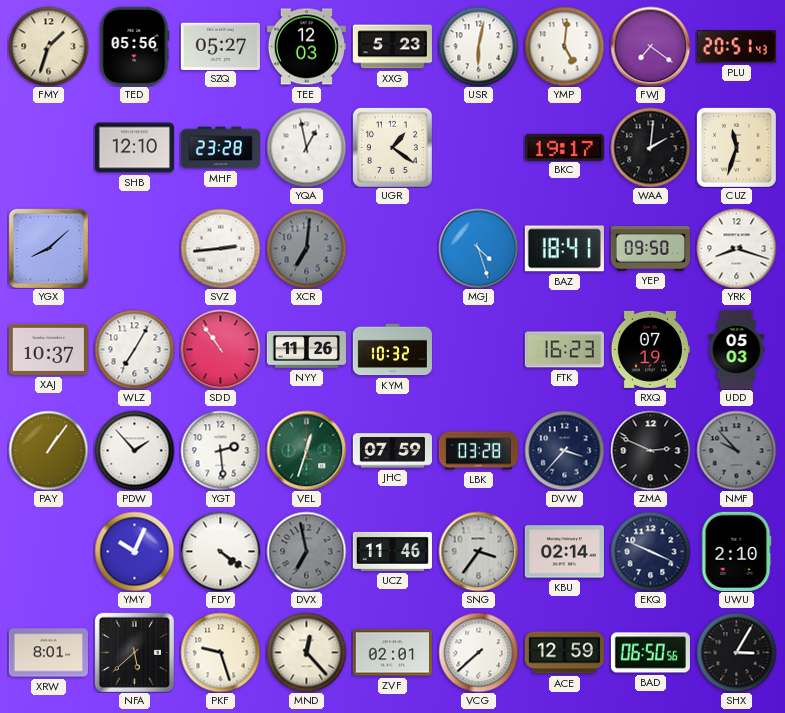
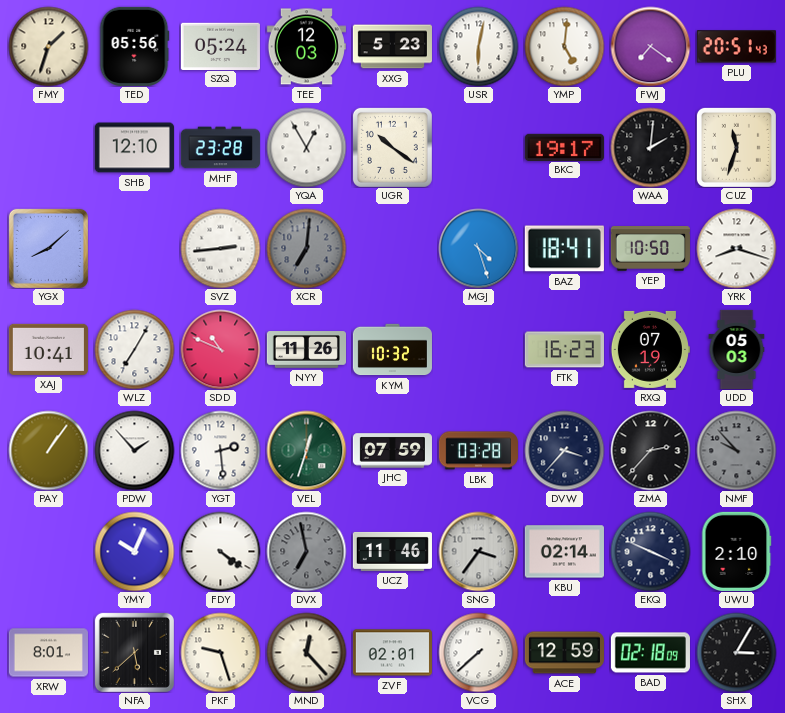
SZQ: 05:27 -> 05:24
YQA: 12:58 -> 12:55
UGR: 1:21 -> 10:21
YEP: 09:50 -> 10:50
XAJ: 10:37 -> 10:41
SDD: 10:54 -> 10:49
ZMA: 2:49 -> 2:37
BAD: 06:50 -> 02:18
